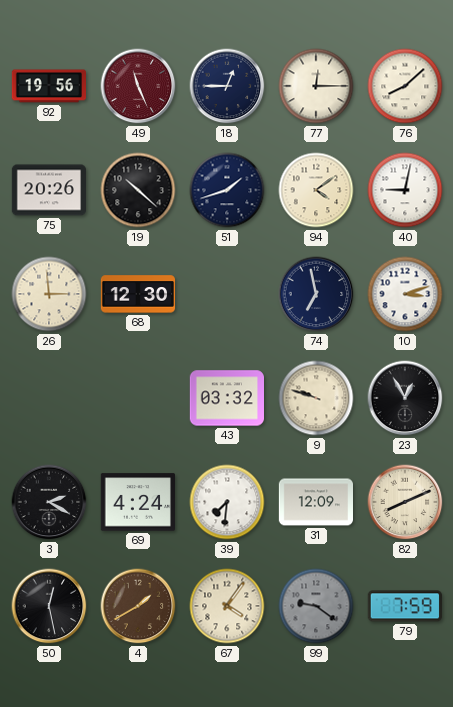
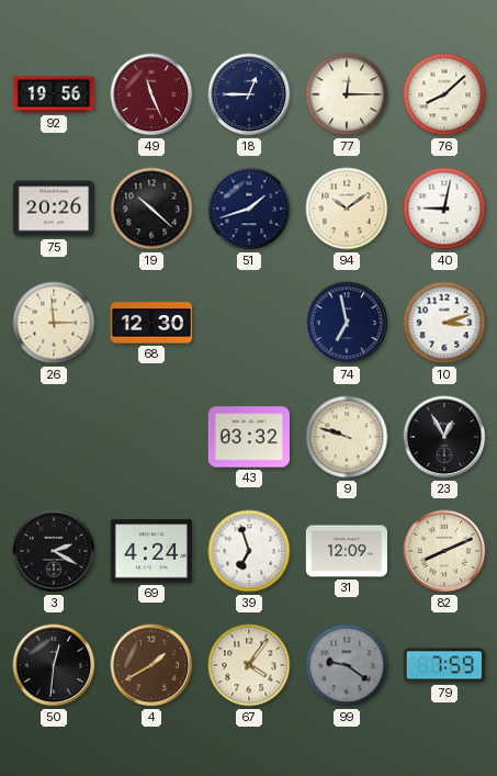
94: 4:09 -> 10:09
39: 7:31 -> 6:57
50: 12:28 -> 12:31
